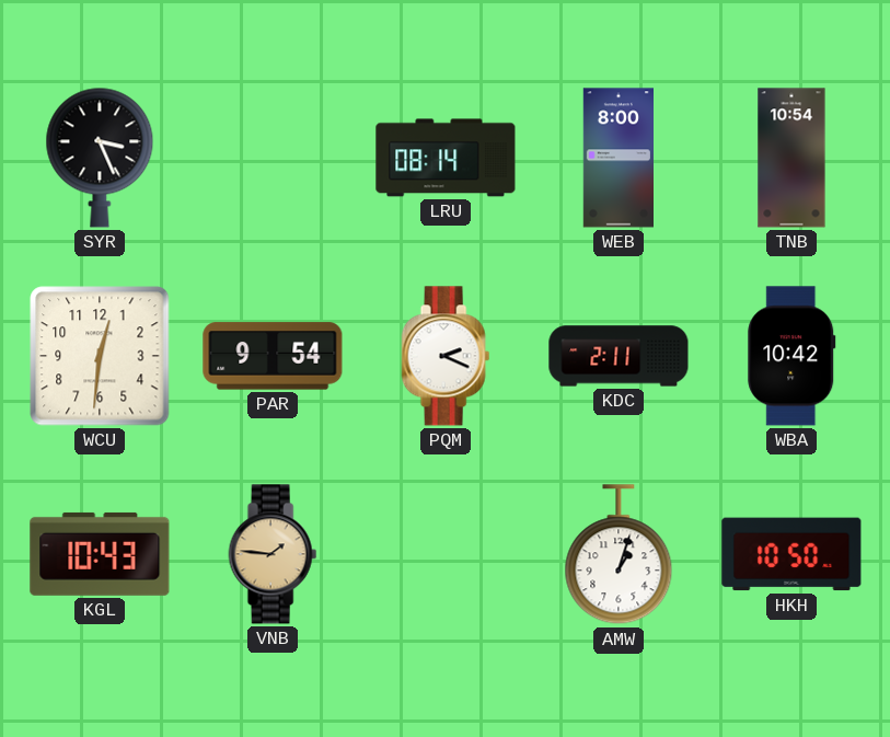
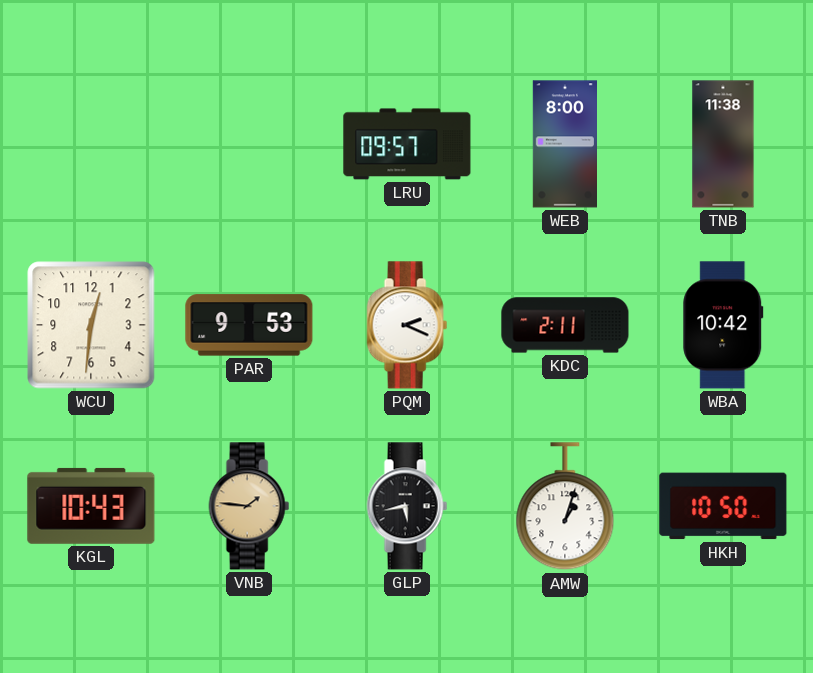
SYR: 3:26 -> none
LRU: 08:14 -> 09:57
TNB: 10:54 -> 11:38
PAR: 9:54 -> 9:53
GLP: none -> 5:43
